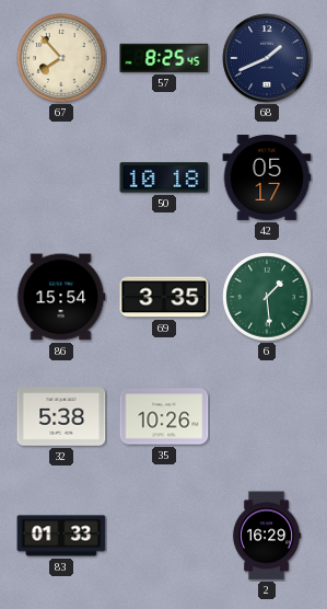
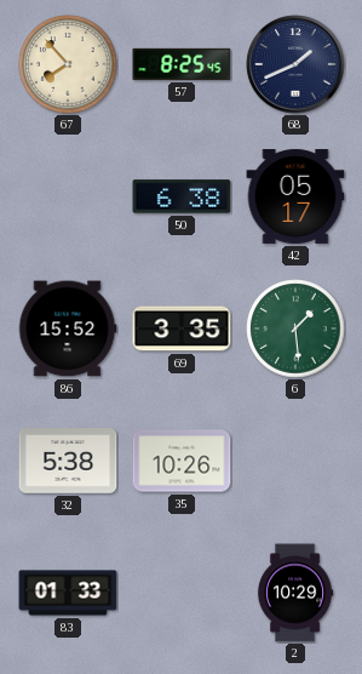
50: 10:18 -> 6:38
86: 15:54 -> 15:52
2: 16:29 -> 10:29
